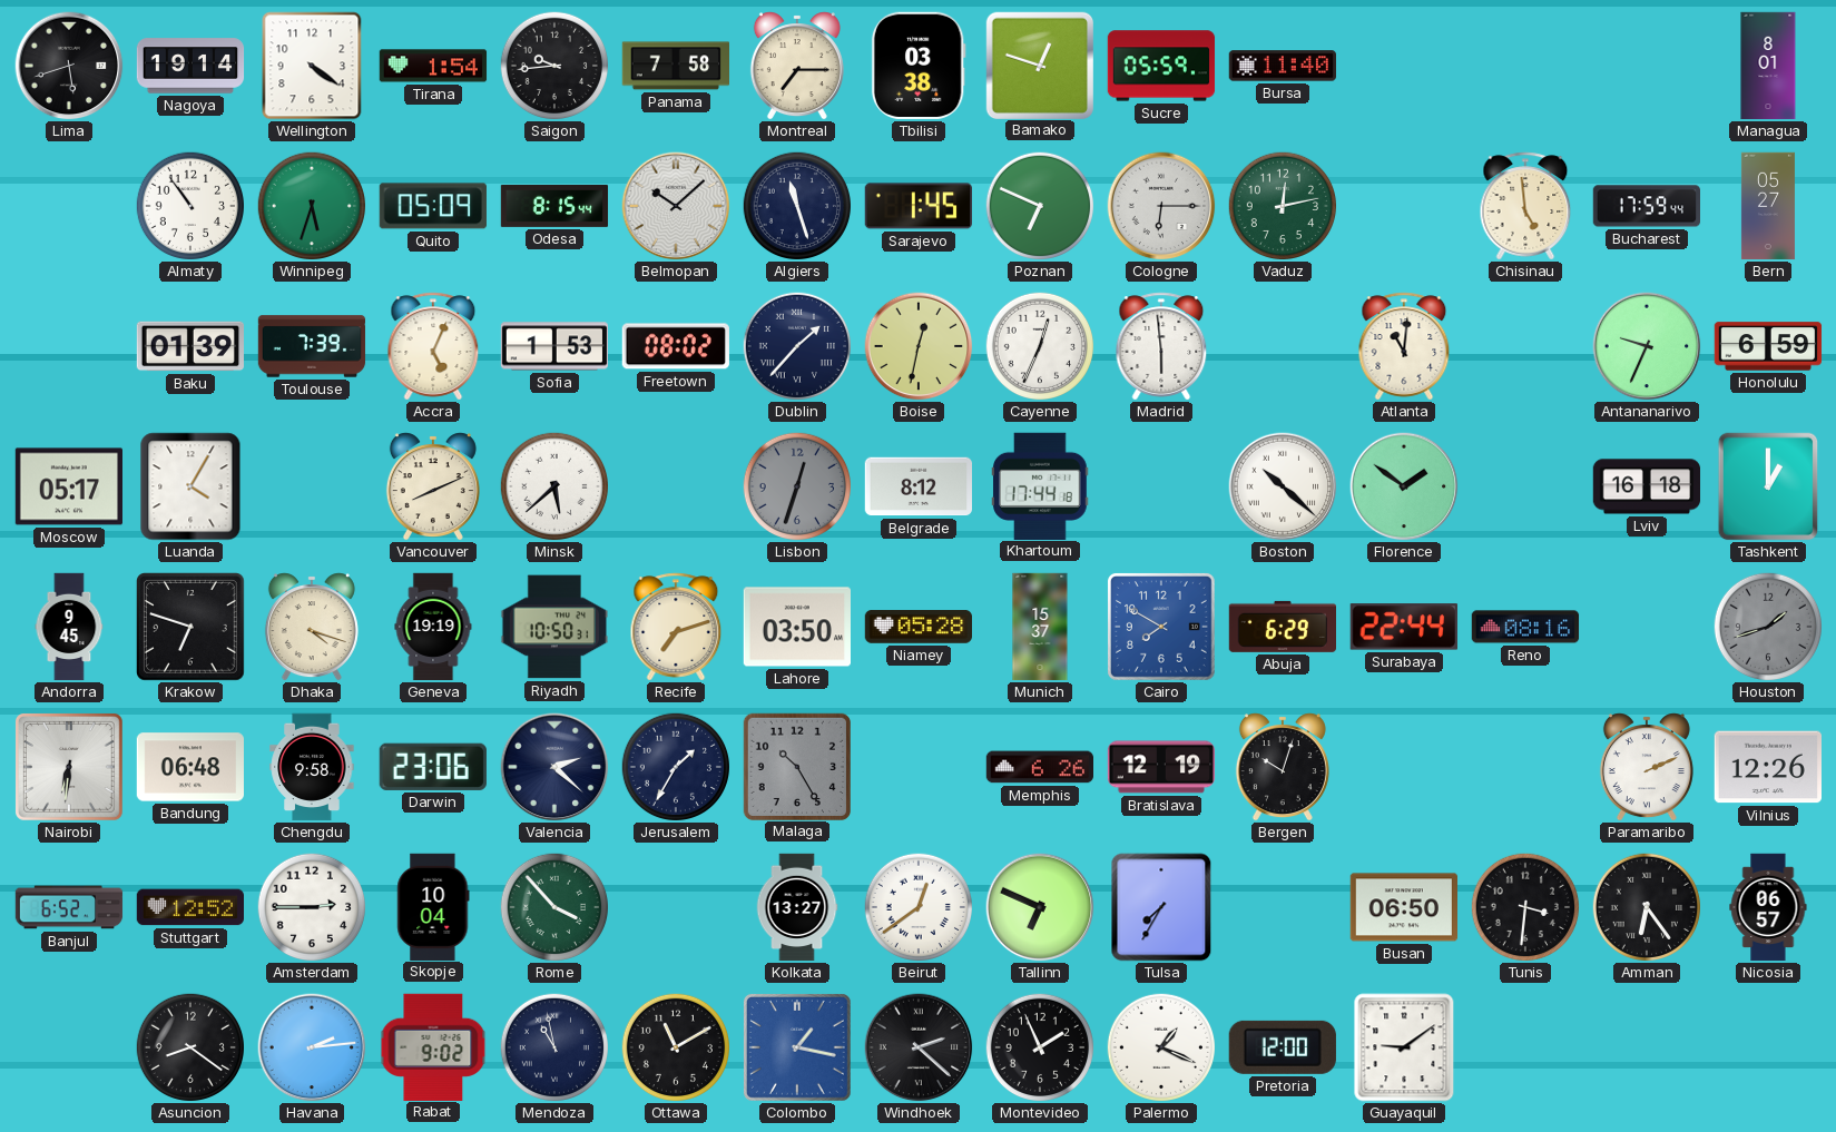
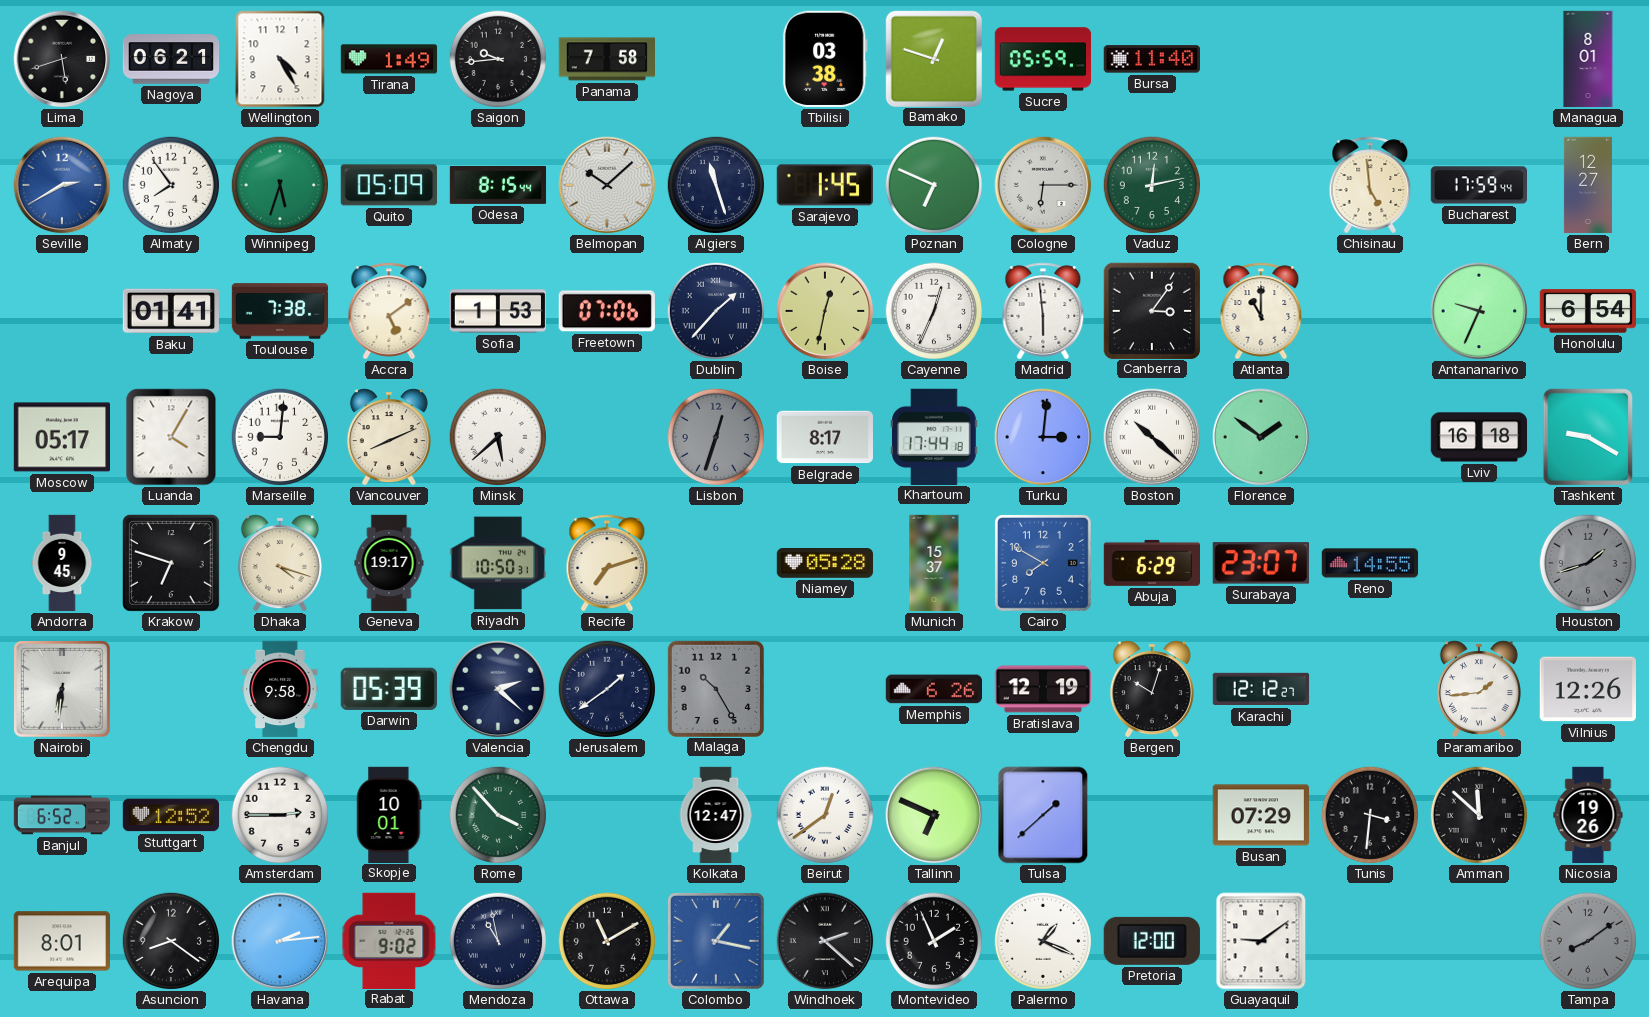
Nagoya: 19:14 -> 06:21
Wellington: 4:21 -> 4:25
Tirana: 1:54 -> 1:49
Montreal: 7:15 -> none
Seville: none -> 2:40
Almaty: 10:54 -> 7:54
Bern: 05:27 -> 12:27
Baku: 01:39 -> 01:41
Toulouse: 7:39 -> 7:38
Accra: 5:04 -> 5:09
Freetown: 08:02 -> 07:06
Canberra: none -> 3:06
Atlanta: 11:01 -> 11:00
Honolulu: 6:59 -> 6:54
Marseille: none -> 9:01
Belgrade: 8:12 -> 8:17
Turku: none -> 3:01
Tashkent: 1:00 -> 9:20
Geneva: 19:19 -> 19:17
Lahore: 03:50 -> none
Surabaya: 22:44 -> 23:07
Reno: 08:16 -> 14:55
Bandung: 06:48 -> none
Darwin: 23:06 -> 05:39
Jerusalem: 1:35 -> 1:39
Karachi: none -> 12:12
Paramaribo: 2:11 -> 1:44
Skopje: 10:04 -> 10:01
Kolkata: 13:27 -> 12:47
Tulsa: 7:35 -> 1:38
Busan: 06:50 -> 07:29
Amman: 6:24 -> 11:52
Nicosia: 06:57 -> 19:26
Arequipa: none -> 8:01
Tampa: none -> 8:09
